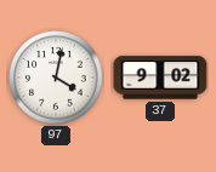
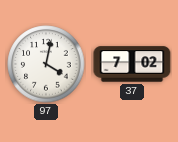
37: 9:02 -> 7:02
